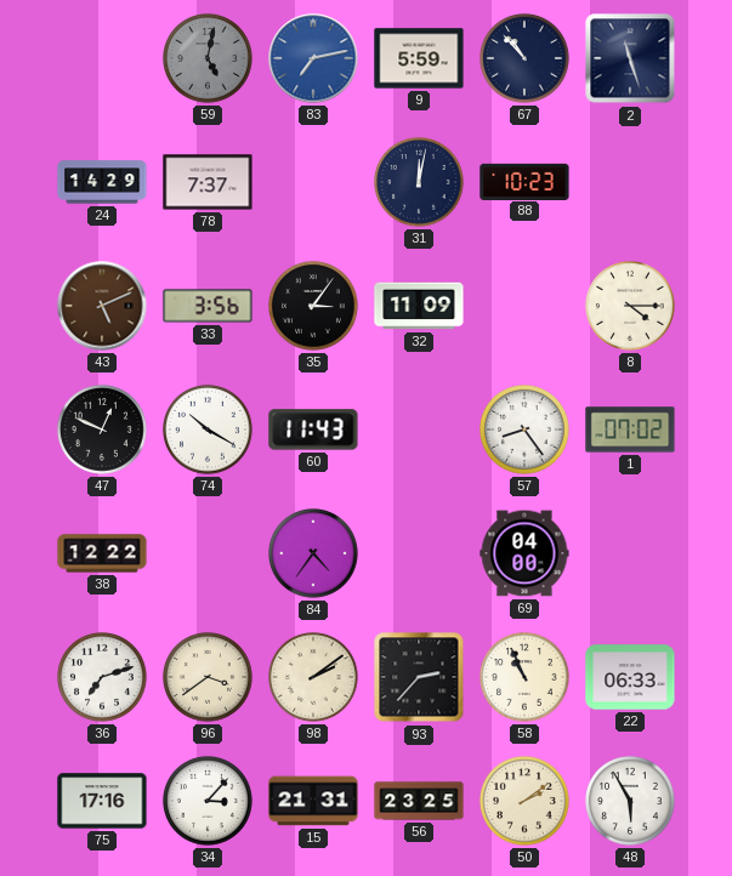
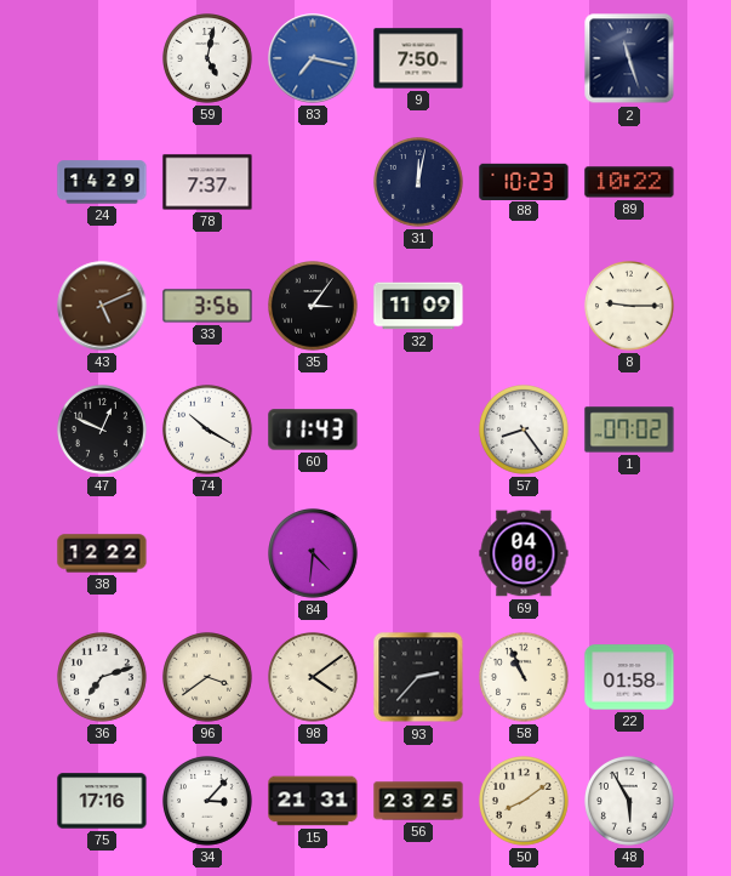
59 dial: grey -> white
83: 7:13 -> 7:17
9: 5:59 -> 7:50
67: 10:53 -> none
89: none -> 10:22
8: 4:15 -> 9:15
84: 4:36 -> 4:31
98: 2:09 -> 4:09
22: 06:33 -> 01:58
50: 2:09 -> 8:09
